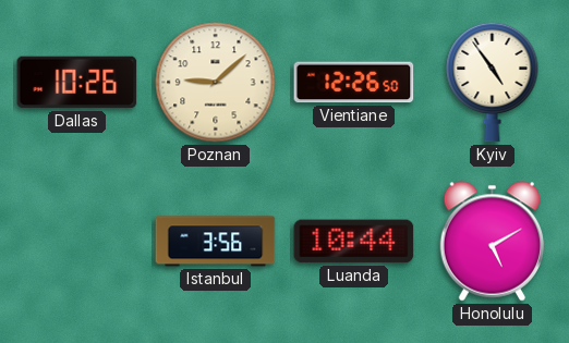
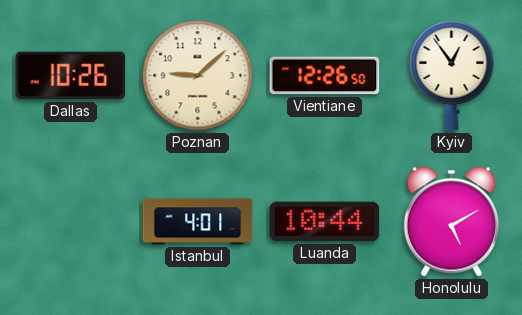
Kyiv: 4:54 -> 12:54
Istanbul: 3:56 -> 4:01
